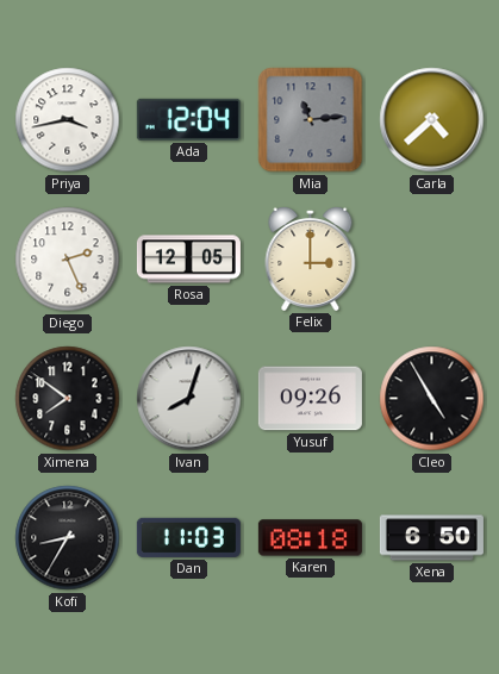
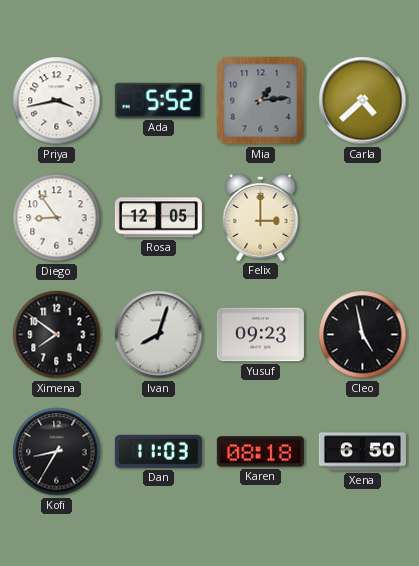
Ada: 12:04 -> 5:52
Mia: 11:14 -> 1:14
Diego: 2:26 -> 8:54
Yusuf: 09:26 -> 09:23
Cleo: 4:55 -> 4:58
